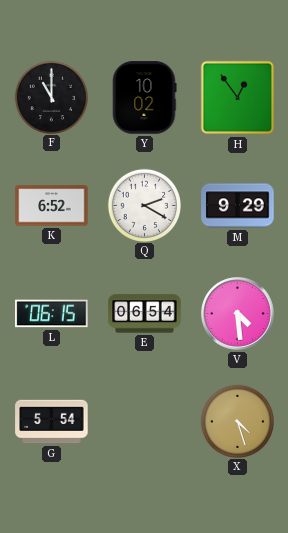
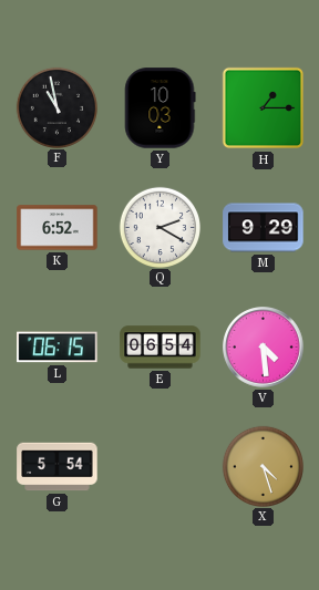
F: 11:00 -> 10:58
Y: 10:02 -> 10:03
H: 12:54 -> 1:15
